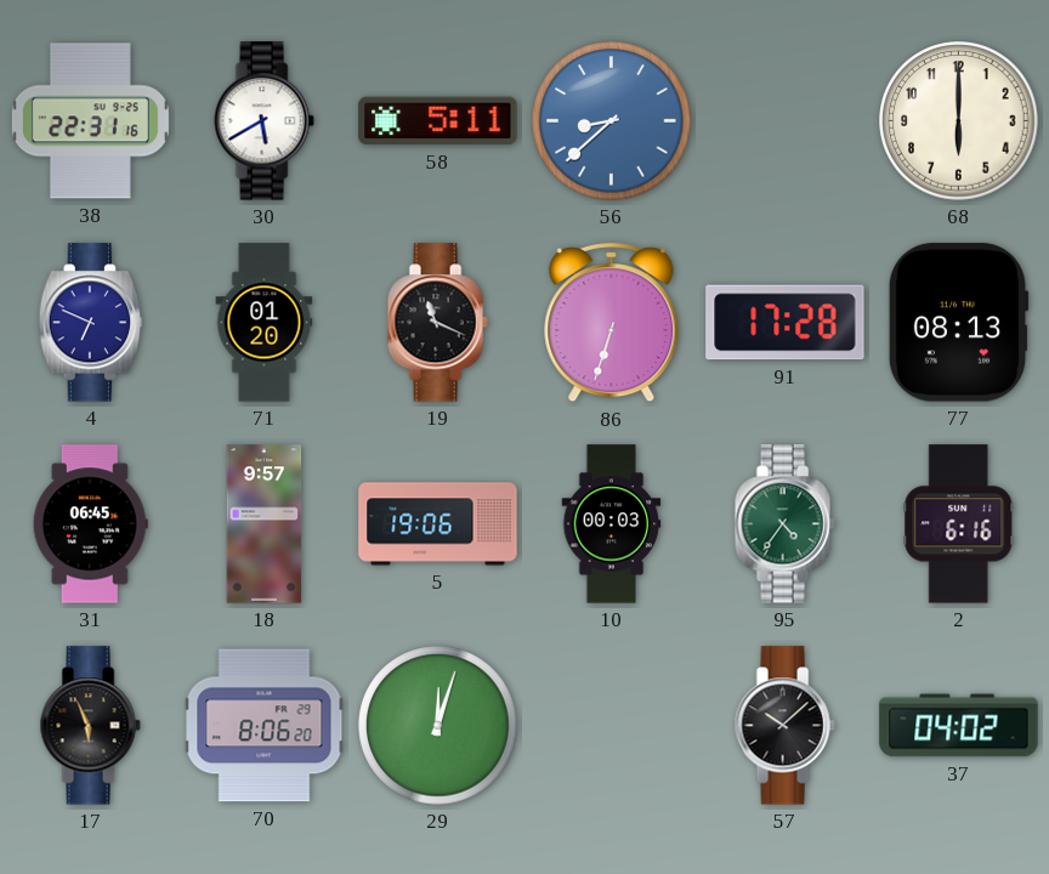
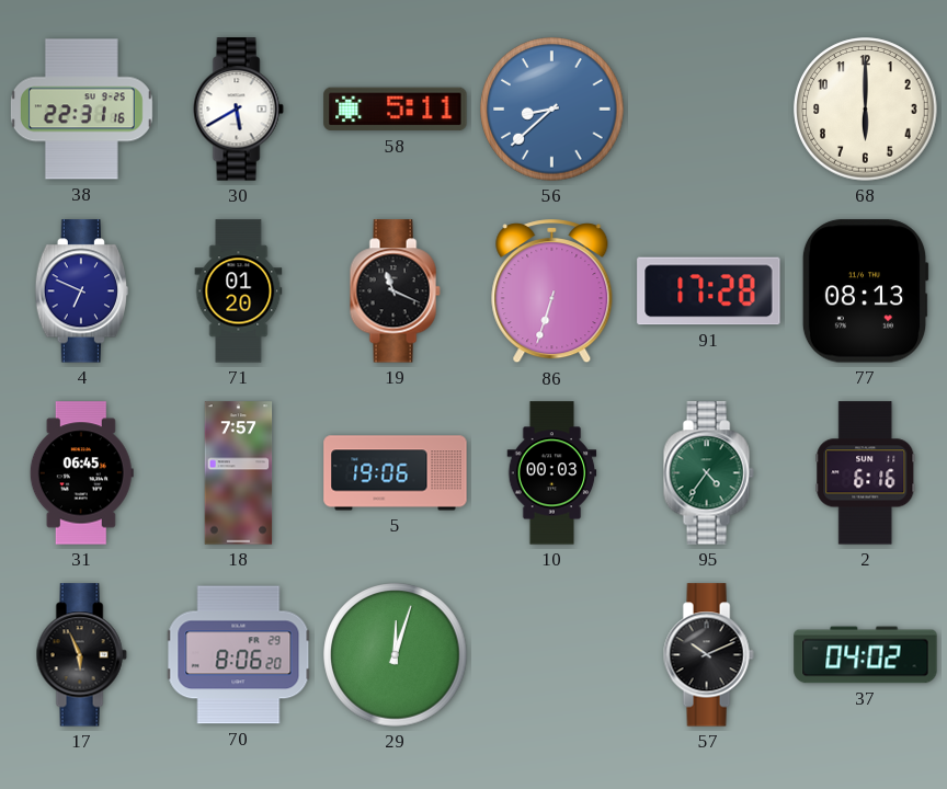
18: 9:57 -> 7:57
57: 10:08 -> 10:11
